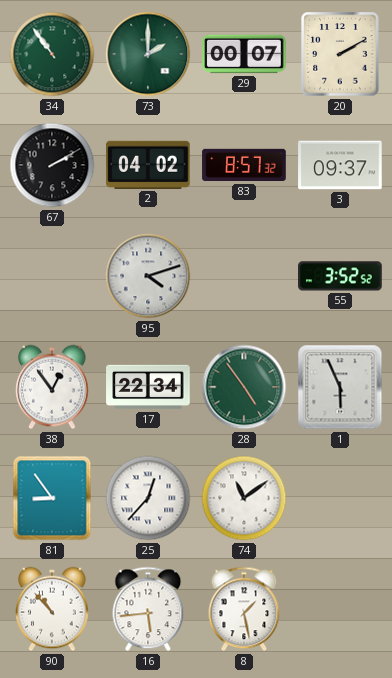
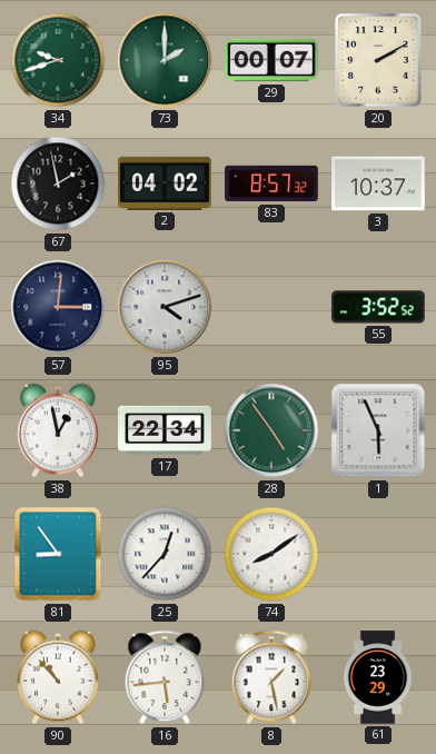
34: 10:54 -> 9:42
67: 2:10 -> 1:58
3: 09:37 -> 10:37
57: none -> 3:01
38: 12:54 -> 12:58
74: 11:09 -> 8:09
61: none -> 23:29
